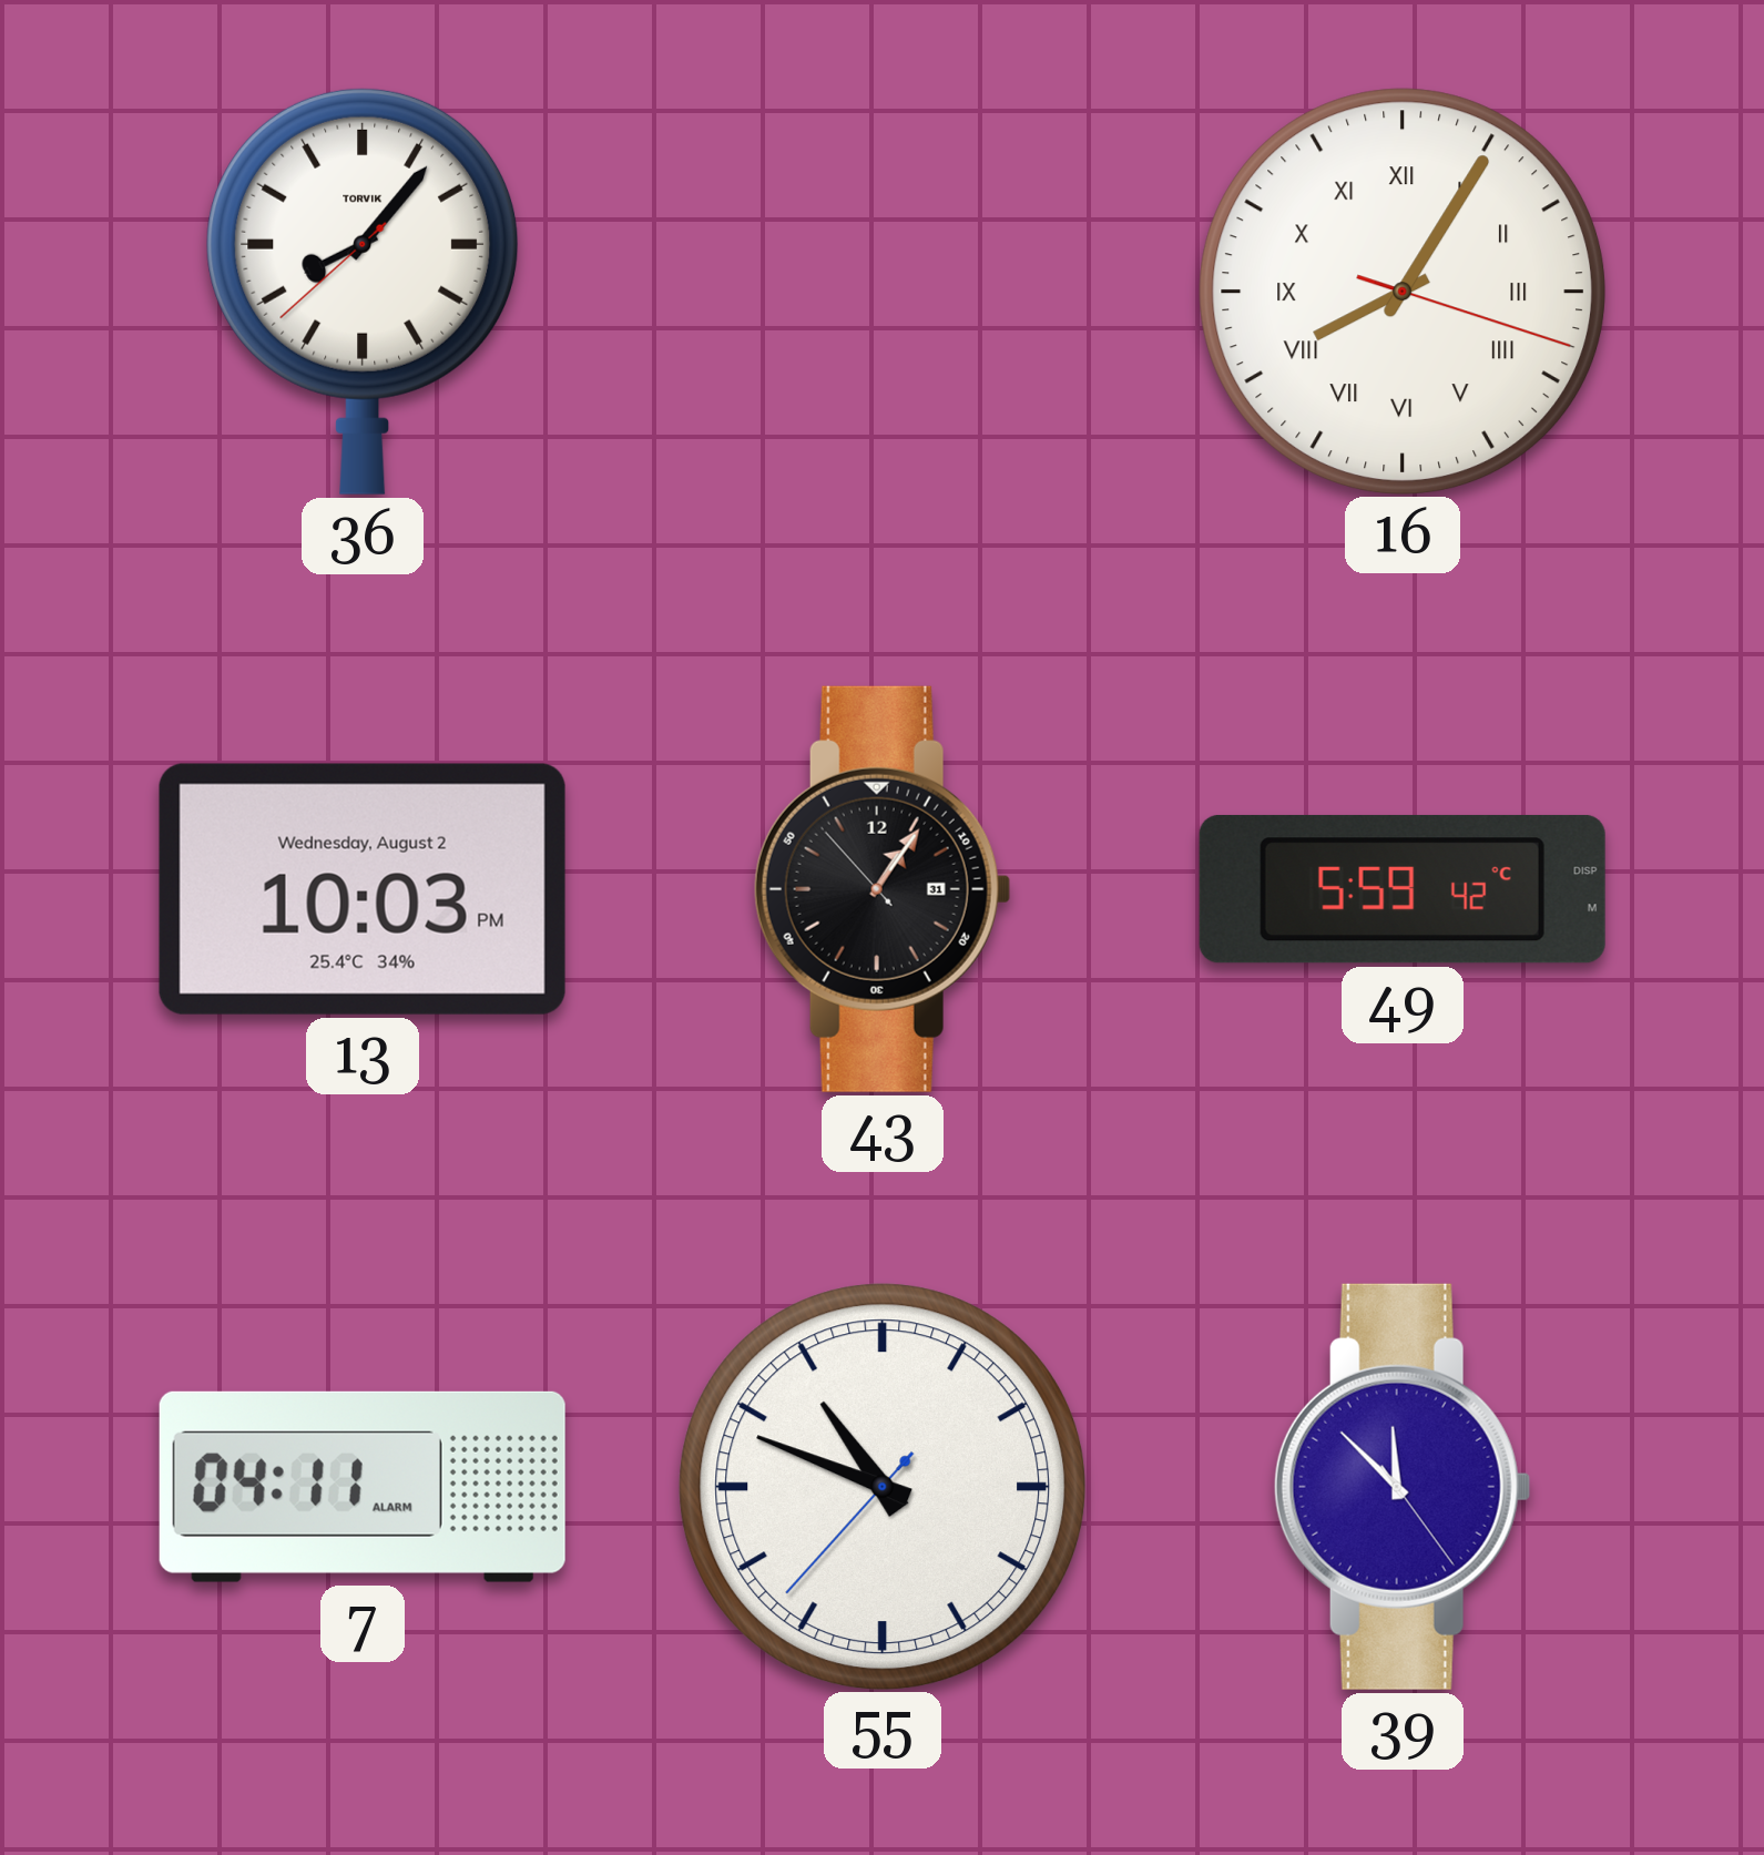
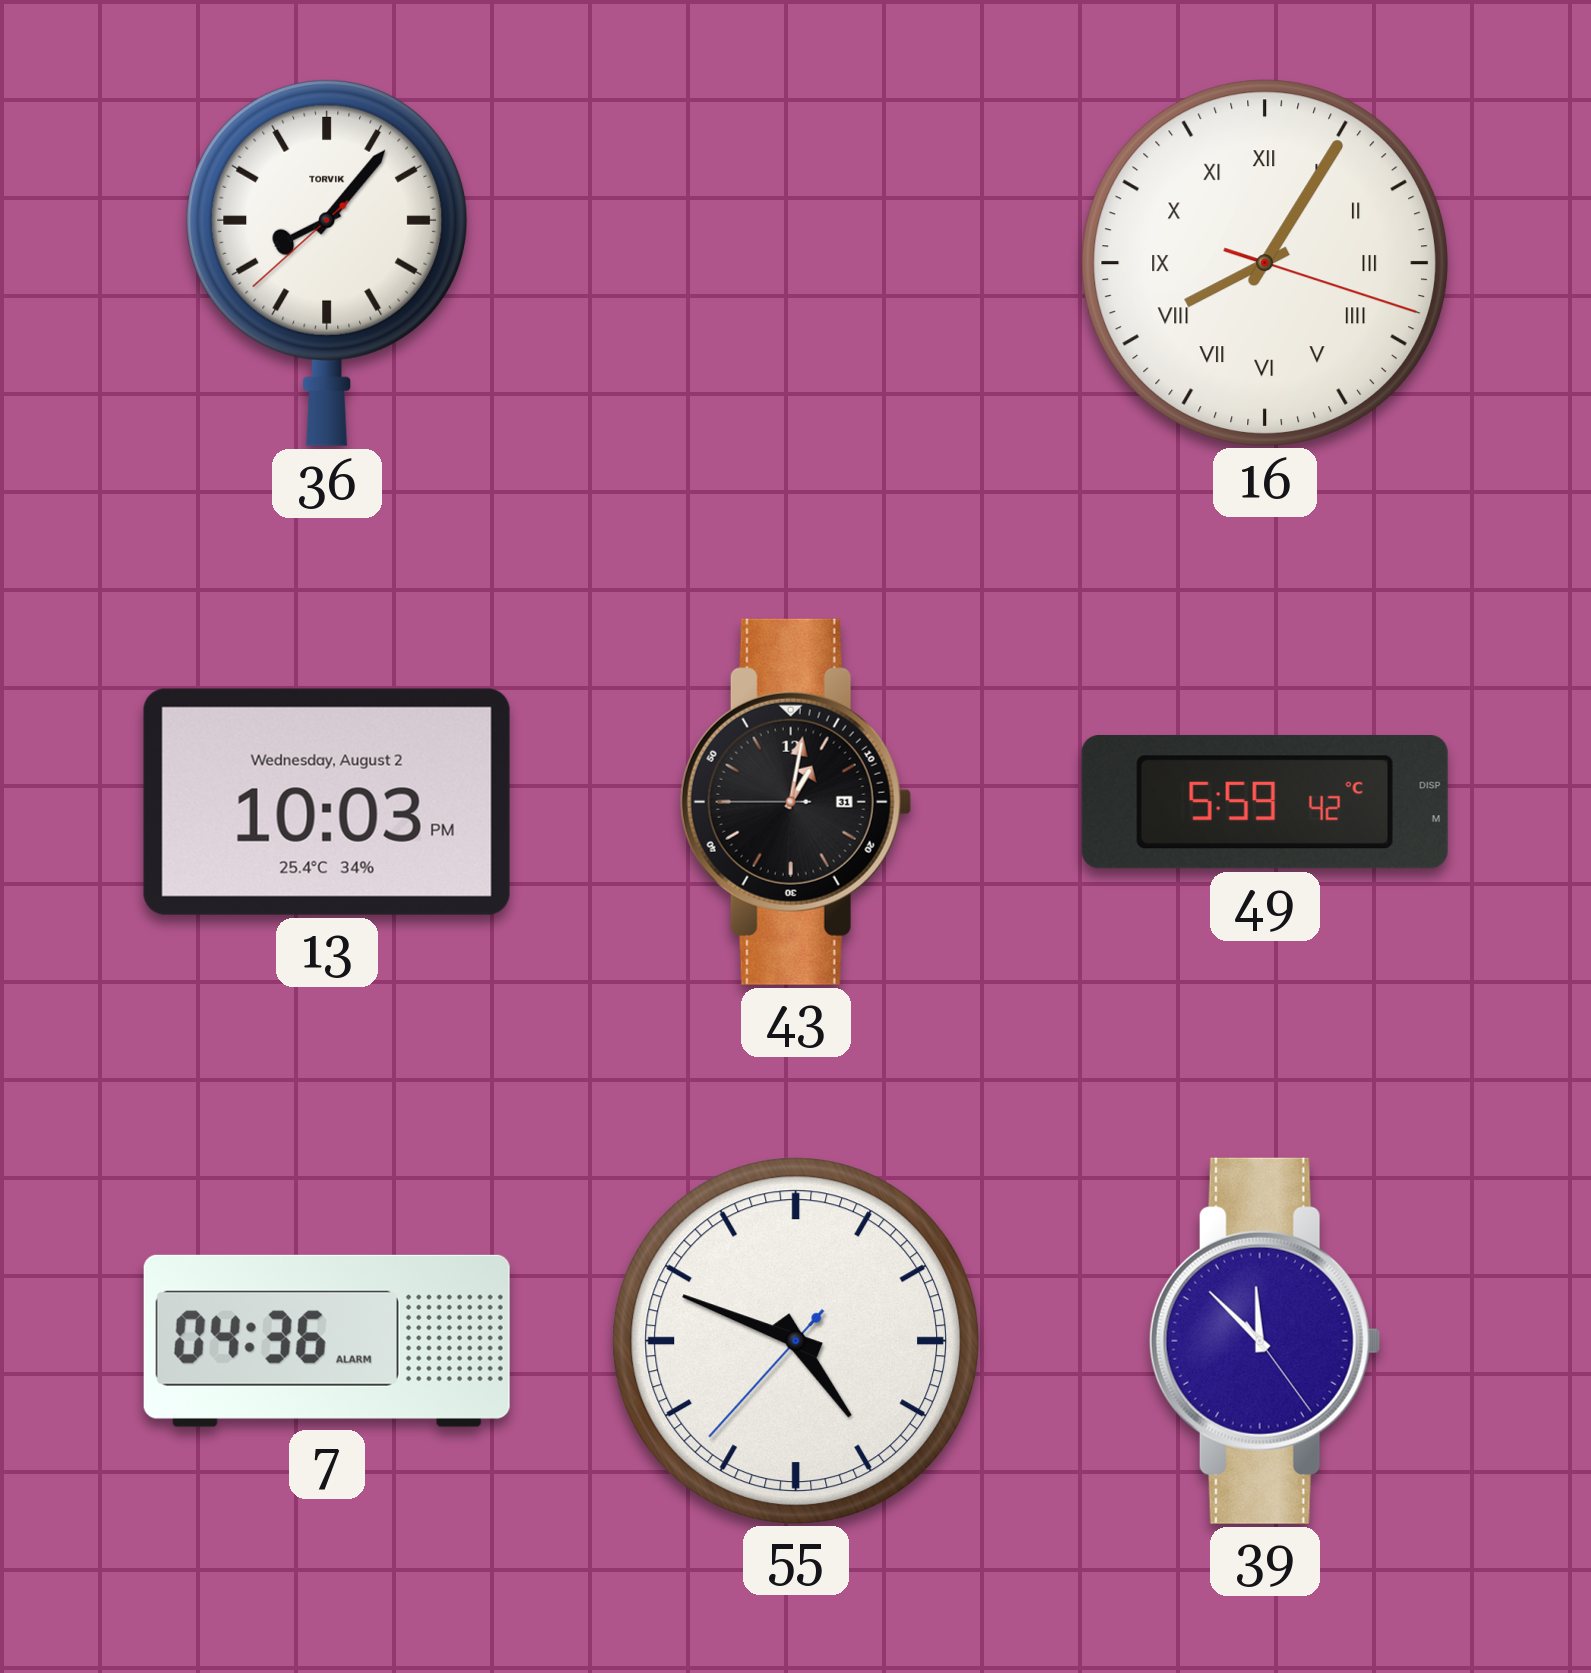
43: 1:05 -> 1:01
7: 04:11 -> 04:36
55: 10:48 -> 4:48
